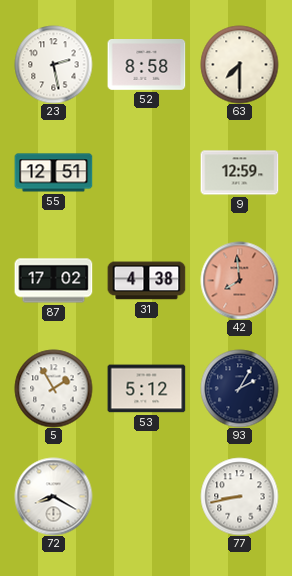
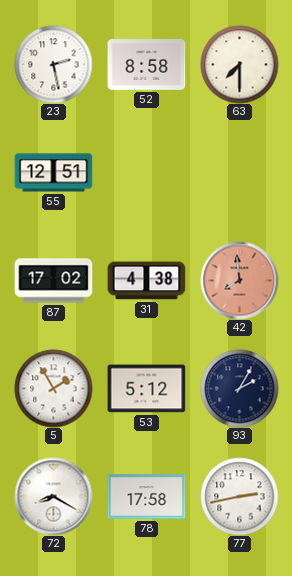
9: 12:59 -> none
78: none -> 17:58
77: 8:43 -> 2:43
